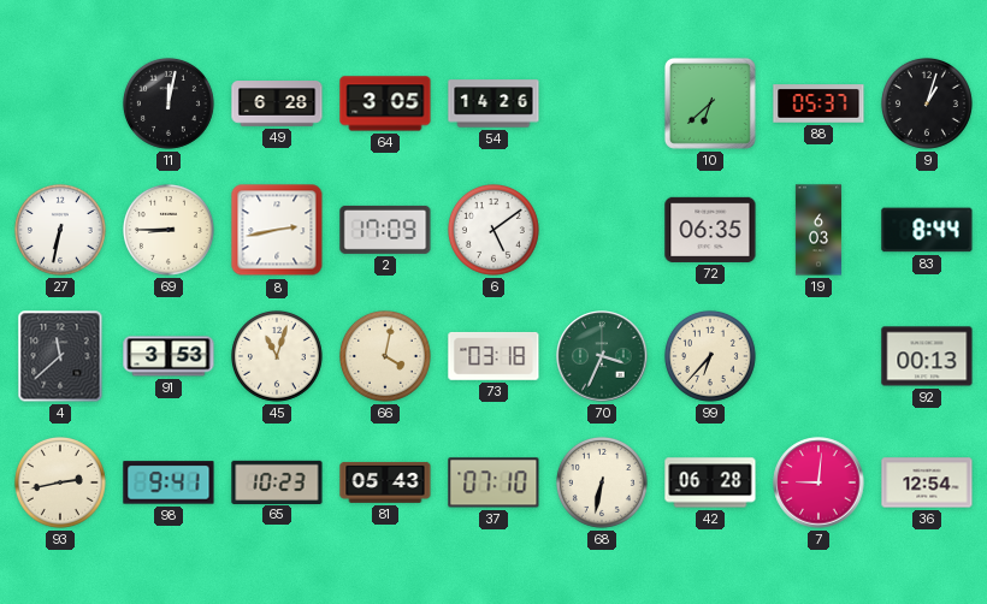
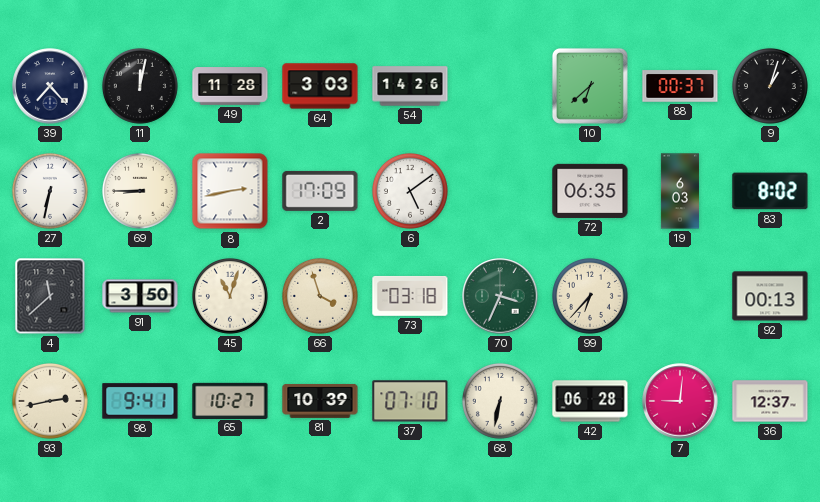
39: none -> 7:23
49: 6:28 -> 11:28
64: 3:05 -> 3:03
88: 05:37 -> 00:37
83: 8:44 -> 8:02
91: 3:53 -> 3:50
66: 4:02 -> 3:57
65: 10:23 -> 10:27
81: 05:43 -> 10:39
36: 12:54 -> 12:37
